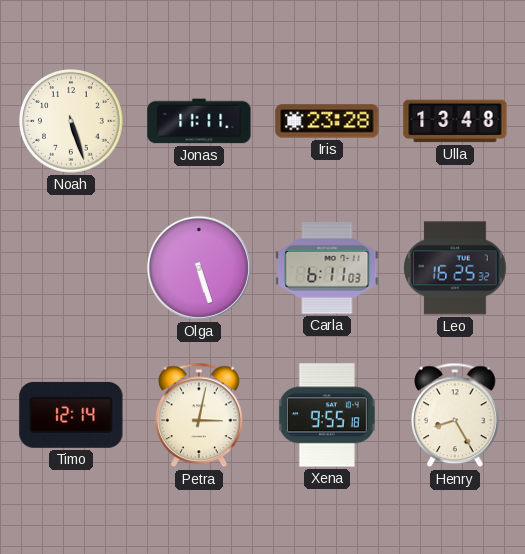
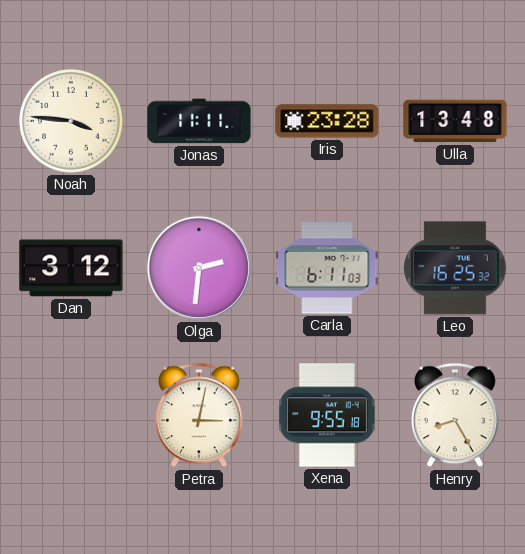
Noah: 5:27 -> 3:46
Dan: none -> 3:12
Olga: 5:27 -> 2:31
Timo: 12:14 -> none
